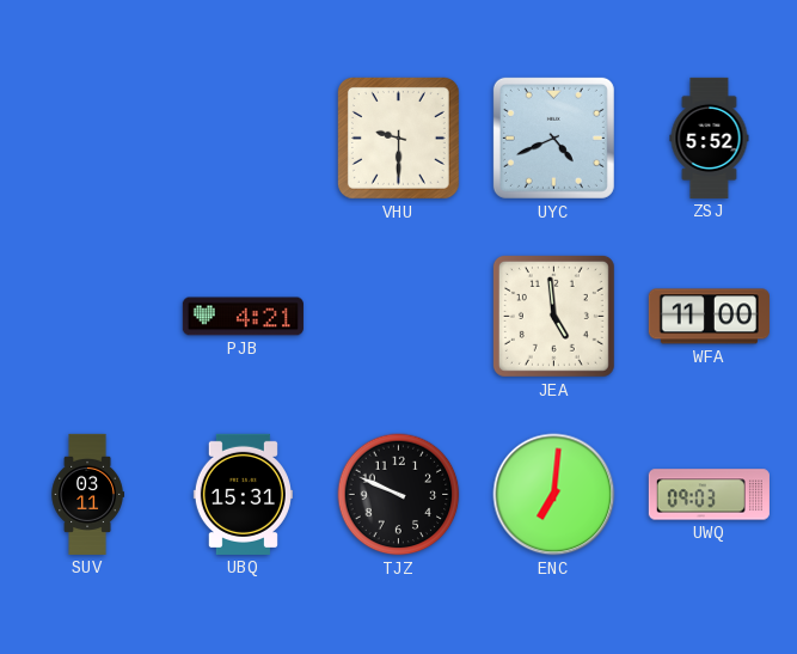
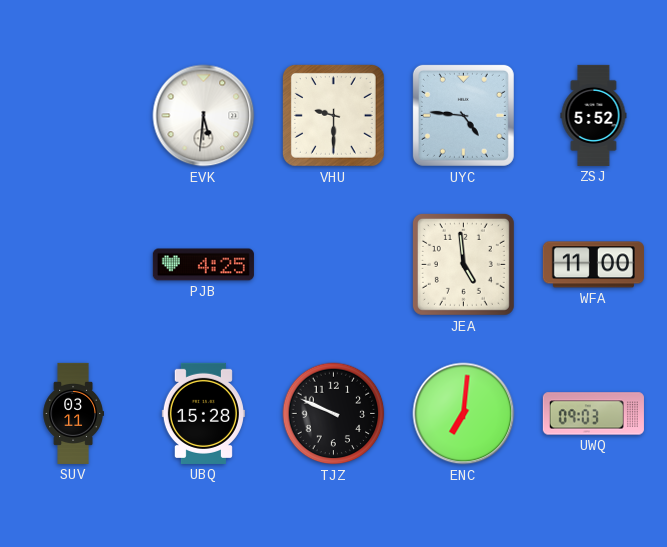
EVK: none -> 5:31
UYC: 4:41 -> 4:46
PJB: 4:21 -> 4:25
UBQ: 15:31 -> 15:28
